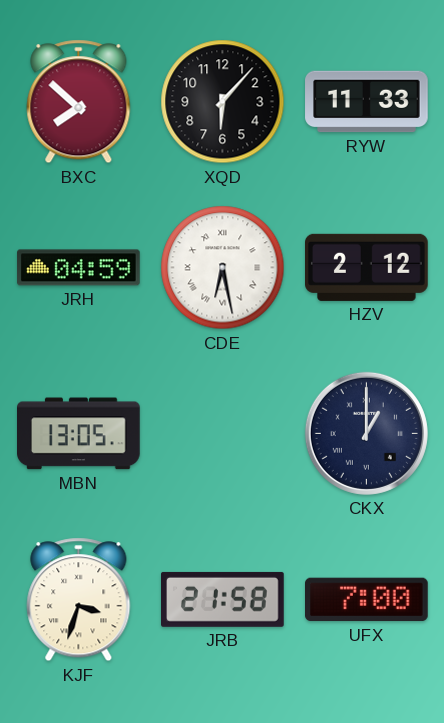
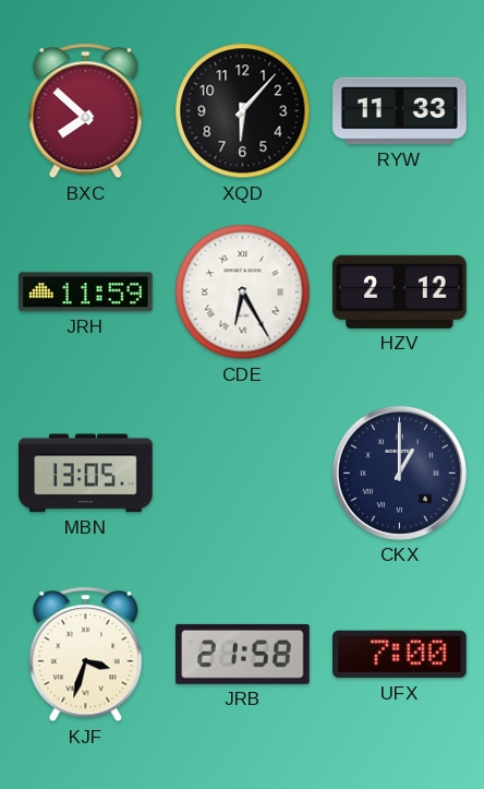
JRH: 04:59 -> 11:59
CDE: 6:28 -> 6:25
